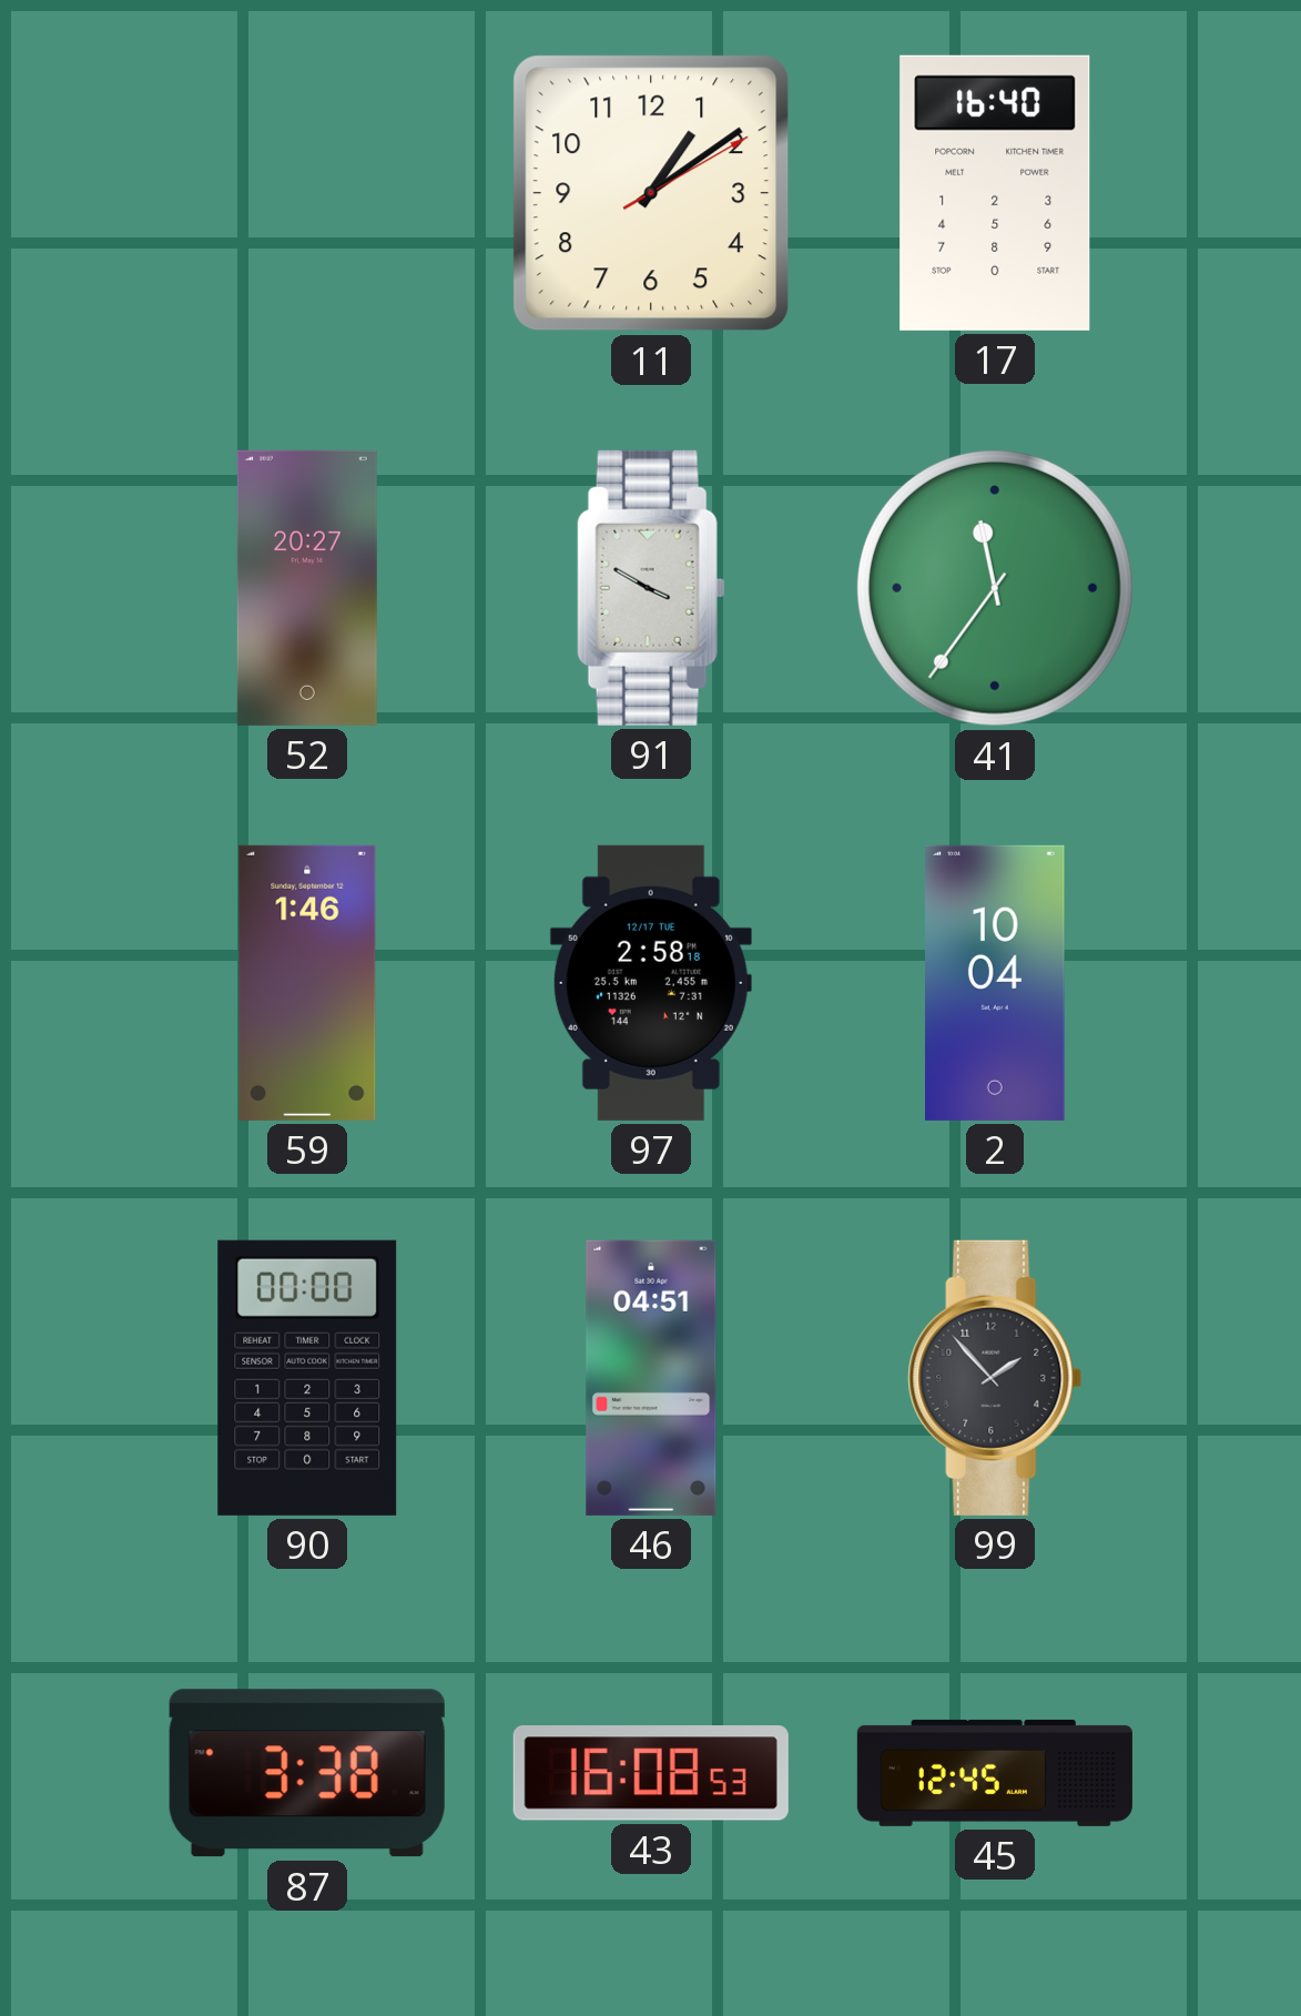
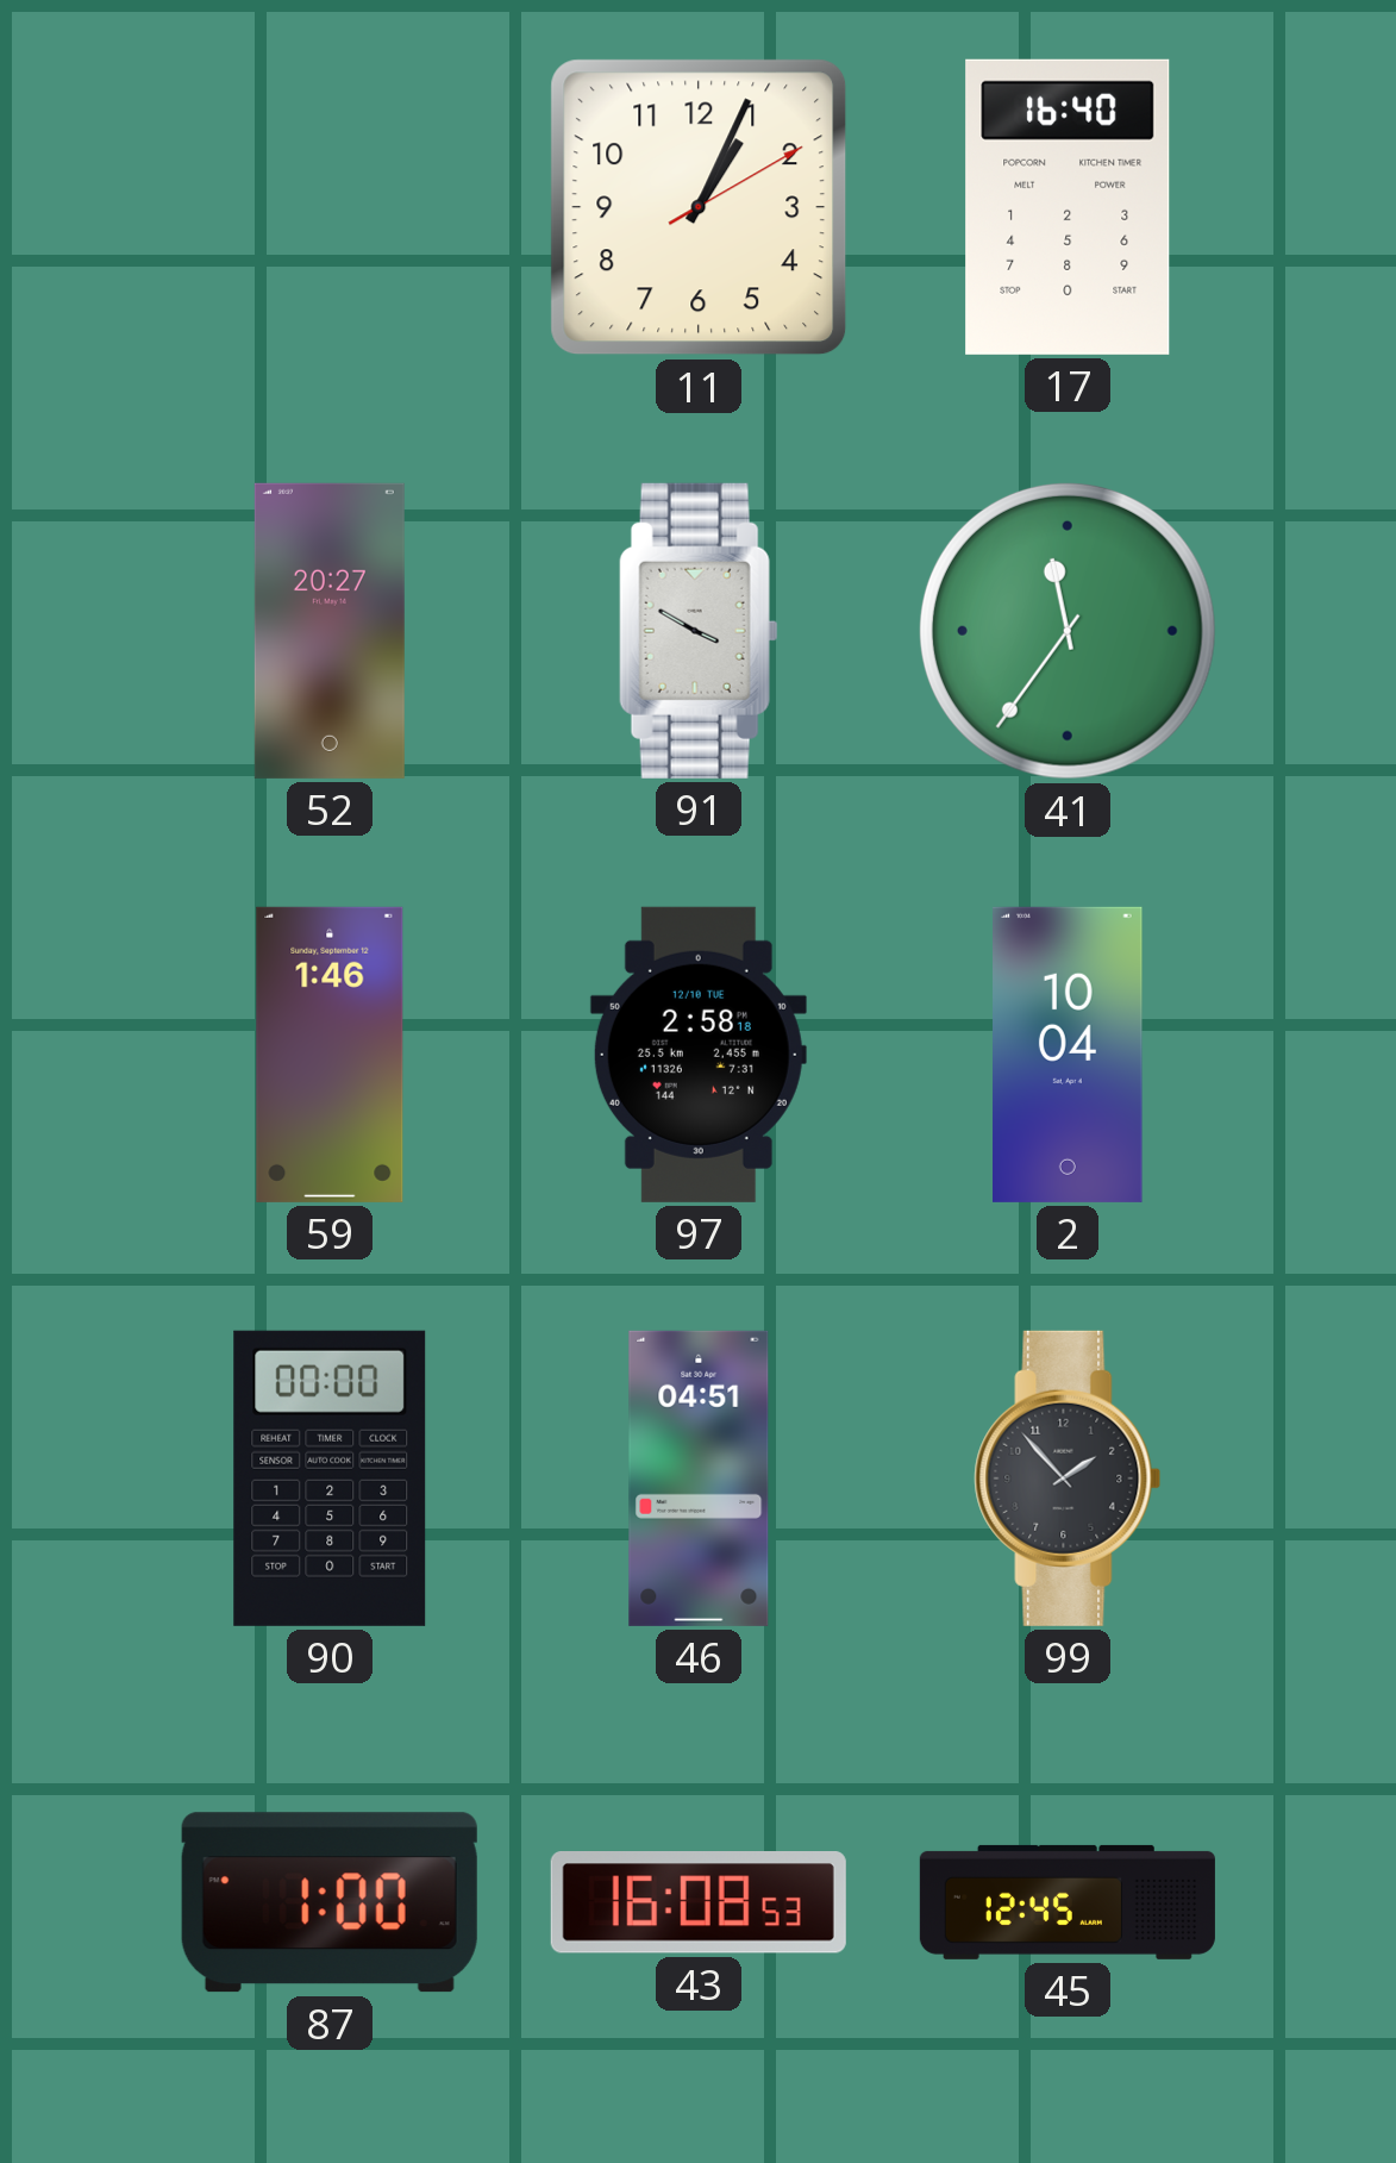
11: 1:09 -> 1:04
97 date: 12/17 TUE -> 12/10 TUE
87: 3:38 -> 1:00
